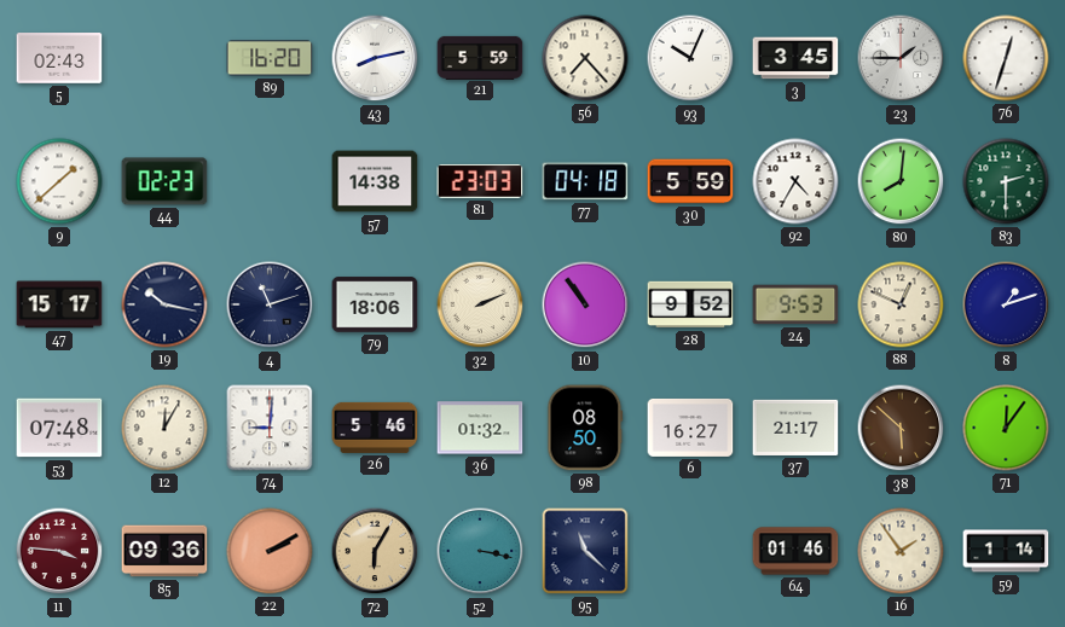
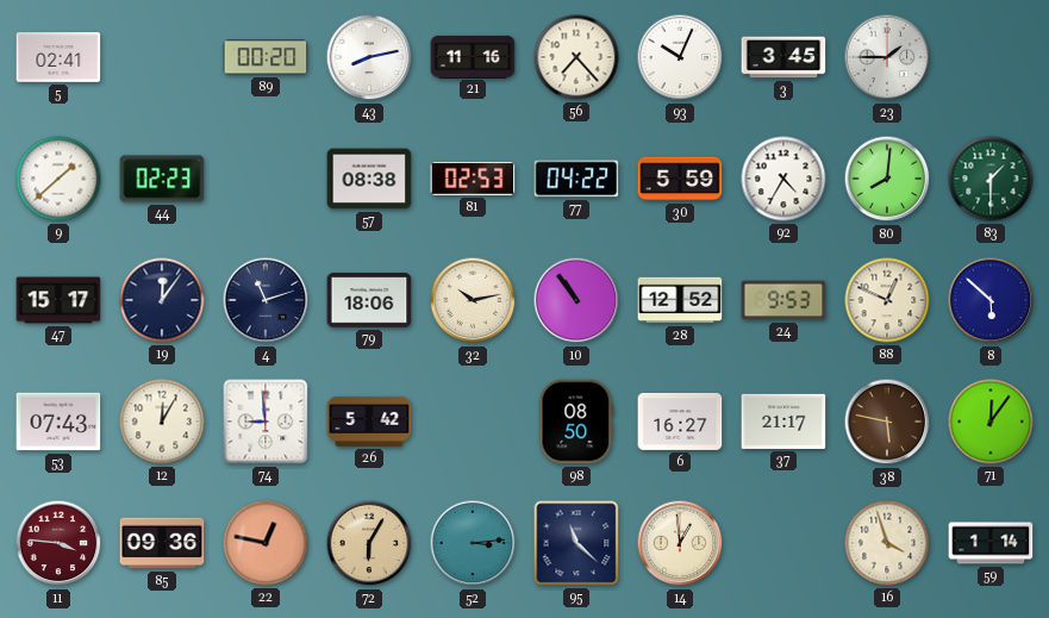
5: 02:43 -> 02:41
89: 16:20 -> 00:20
21: 5:59 -> 11:16
76: 12:33 -> none
57: 14:38 -> 08:38
81: 23:03 -> 02:53
77: 04:18 -> 04:22
83: 2:30 -> 1:30
19: 10:17 -> 12:06
32: 2:11 -> 10:13
28: 9:52 -> 12:52
8: 1:12 -> 5:52
53: 07:48 -> 07:43
74: 9:01 -> 8:59
26: 5:46 -> 5:42
36: 01:32 -> none
38: 5:52 -> 5:47
22: 2:10 -> 12:47
52: 3:17 -> 3:14
14: none -> 12:59
64: 01:46 -> none
16: 1:54 -> 3:57
